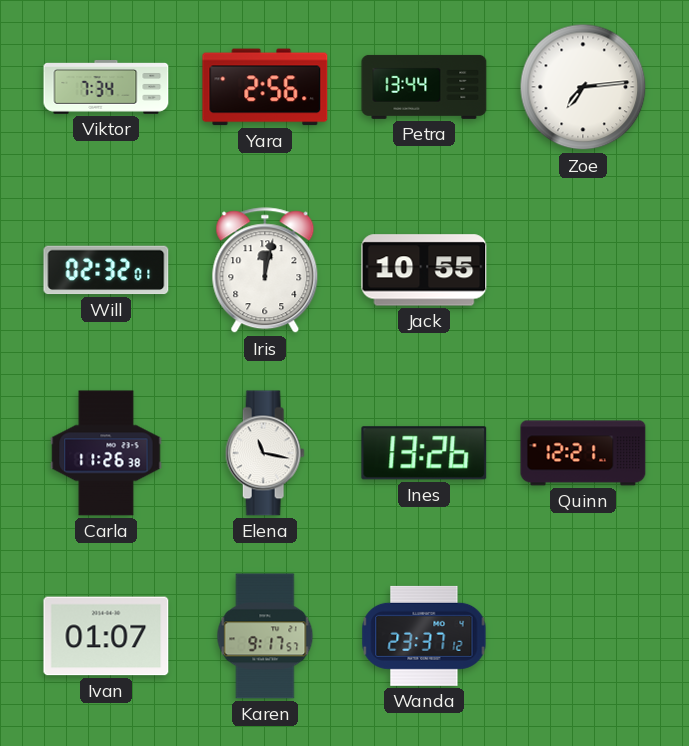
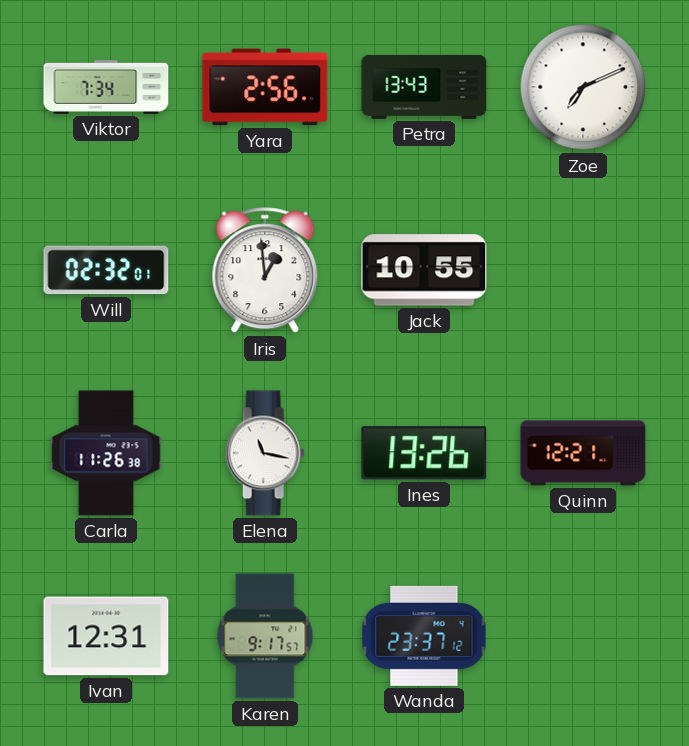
Petra: 13:44 -> 13:43
Zoe: 7:14 -> 7:11
Iris: 12:02 -> 12:59
Ivan: 01:07 -> 12:31
